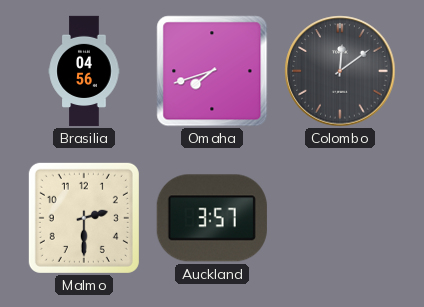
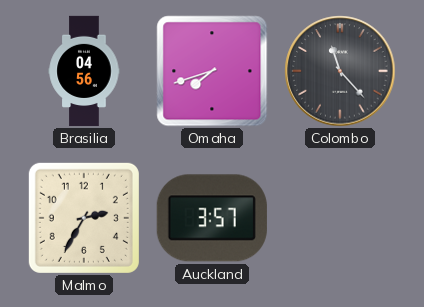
Colombo: 12:09 -> 11:23
Malmo: 2:30 -> 2:35
